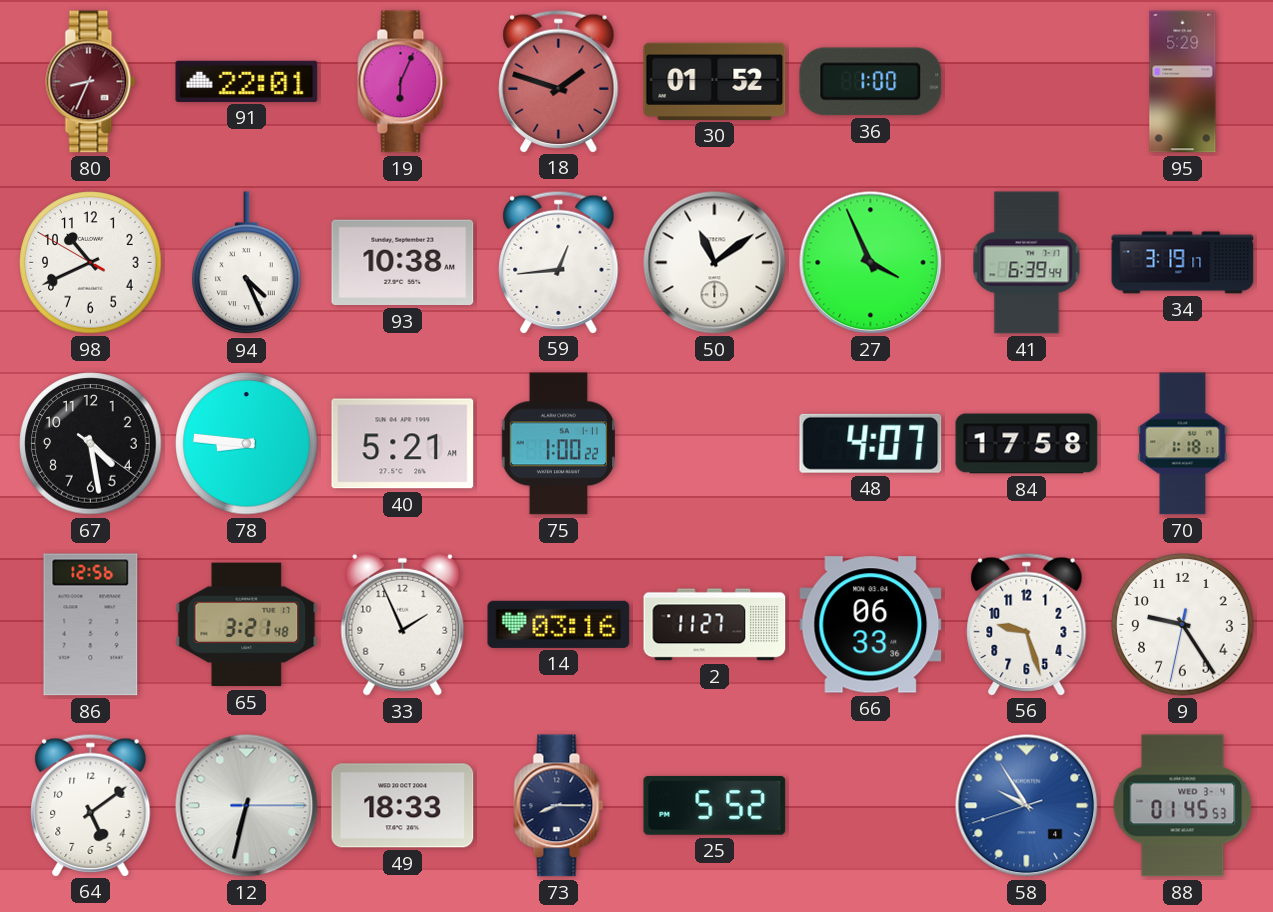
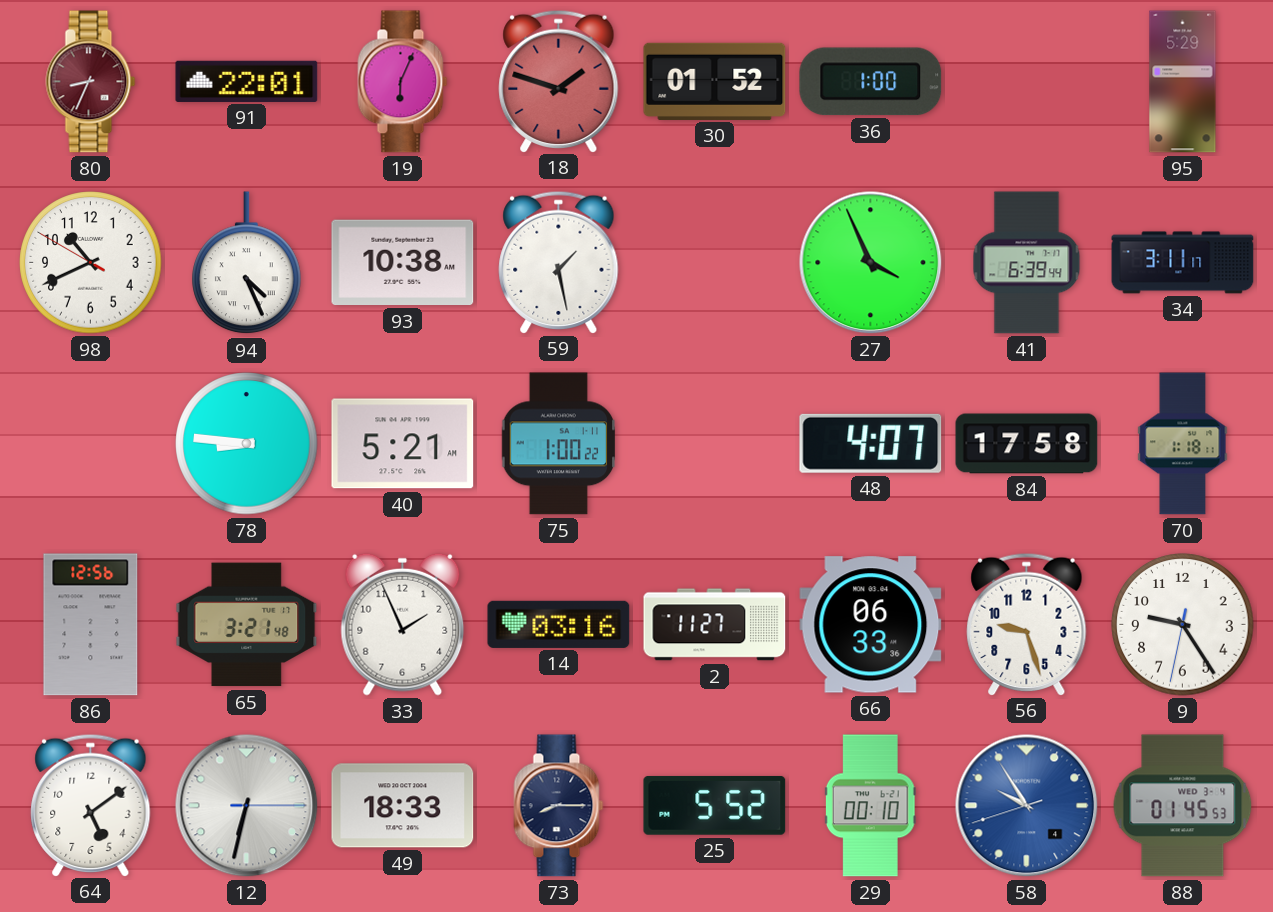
59: 12:44 -> 1:28
50: 11:09 -> none
34: 3:19 -> 3:11
67: 4:28 -> none
29: none -> 00:10
